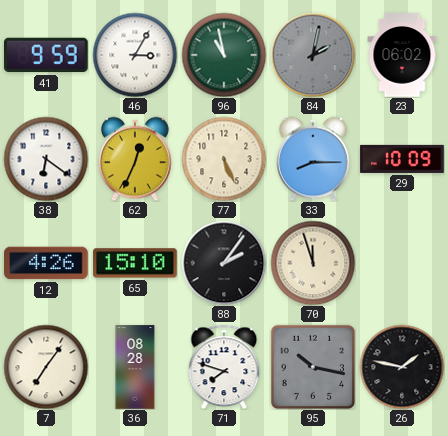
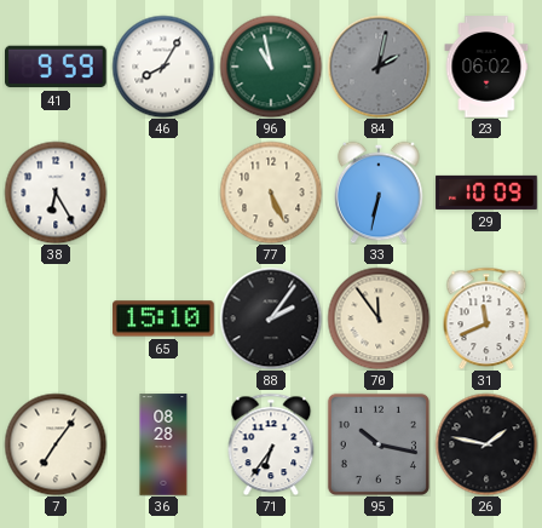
46: 3:05 -> 8:05
38: 6:21 -> 6:25
62: 12:34 -> none
33: 8:15 -> 6:32
12: 4:26 -> none
70: 11:57 -> 11:54
31: none -> 11:41
71: 7:48 -> 6:36
